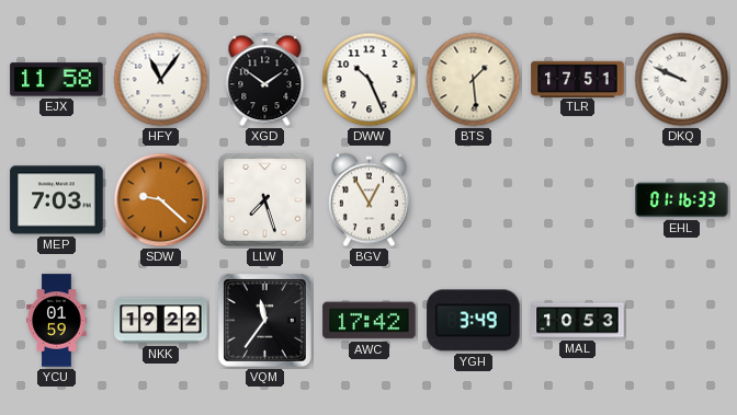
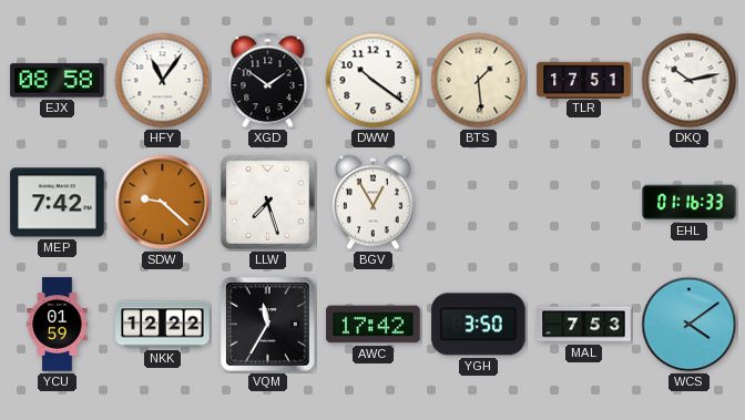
EJX: 11:58 -> 08:58
DWW: 10:26 -> 10:21
DKQ: 9:49 -> 10:13
MEP: 7:03 -> 7:42
NKK: 19:22 -> 12:22
VQM: 11:36 -> 11:35
YGH: 3:49 -> 3:50
MAL: 10:53 -> 7:53
WCS: none -> 4:09
